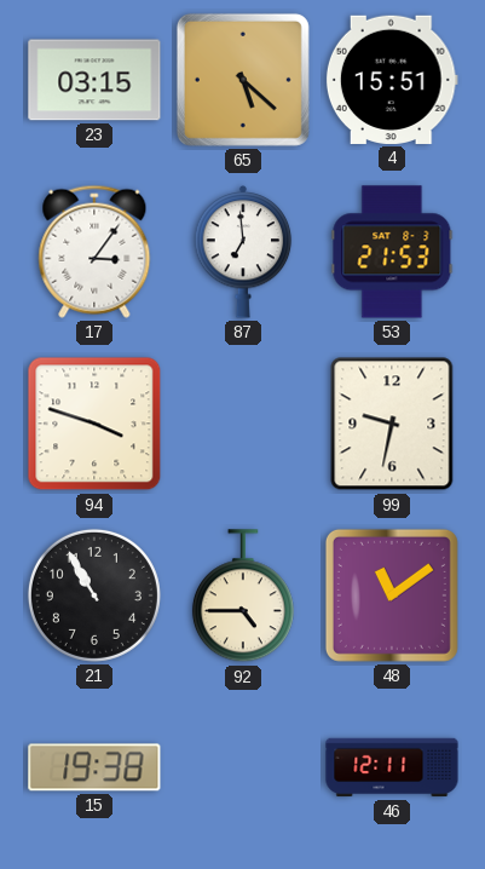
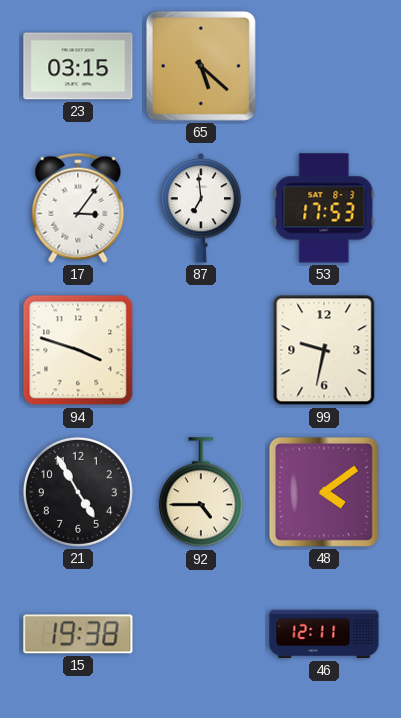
4: 15:51 -> none
53: 21:53 -> 17:53
21: 10:55 -> 4:55
48: 11:09 -> 4:09
